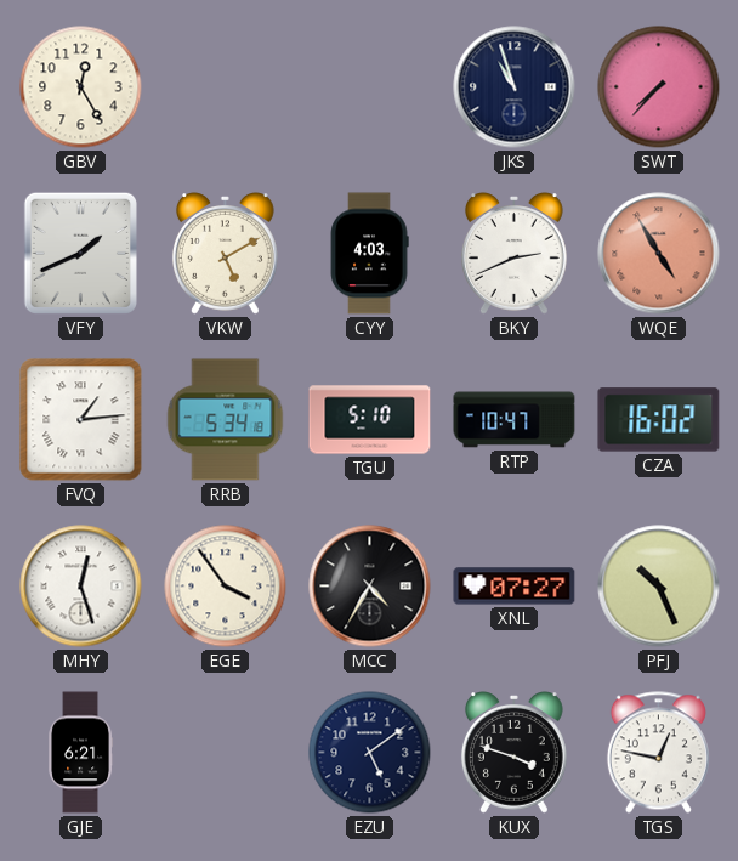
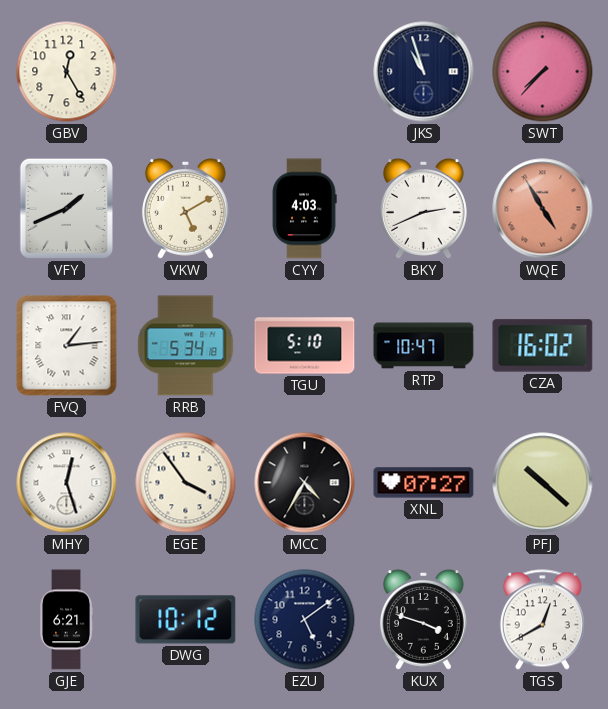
PFJ: 10:26 -> 10:22
DWG: none -> 10:12
TGS: 12:47 -> 12:40
